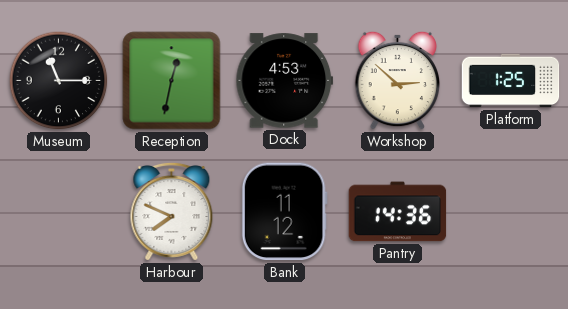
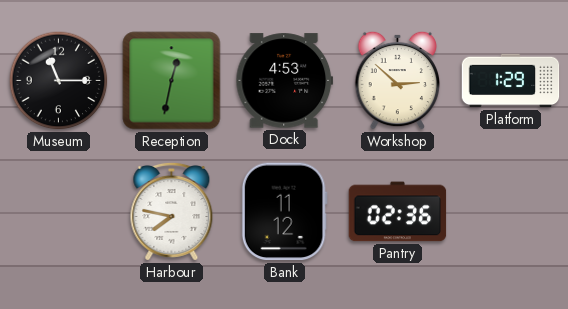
Platform: 1:25 -> 1:29
Harbour: 7:49 -> 7:47
Pantry: 14:36 -> 02:36
